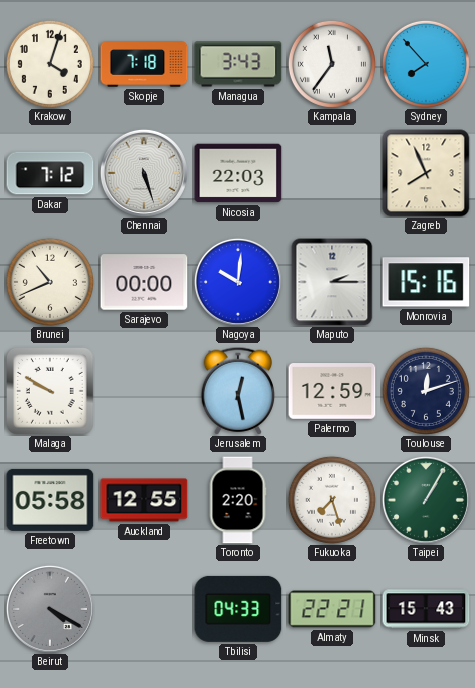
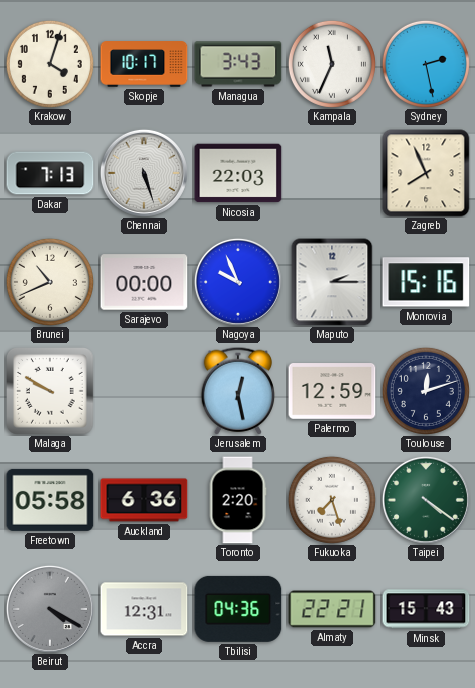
Skopje: 7:18 -> 10:17
Kampala: 11:36 -> 11:34
Sydney: 7:53 -> 2:28
Dakar: 7:12 -> 7:13
Nagoya: 10:01 -> 9:56
Auckland: 12:55 -> 6:36
Taipei: 1:05 -> 4:21
Accra: none -> 12:31
Tbilisi: 04:33 -> 04:36
